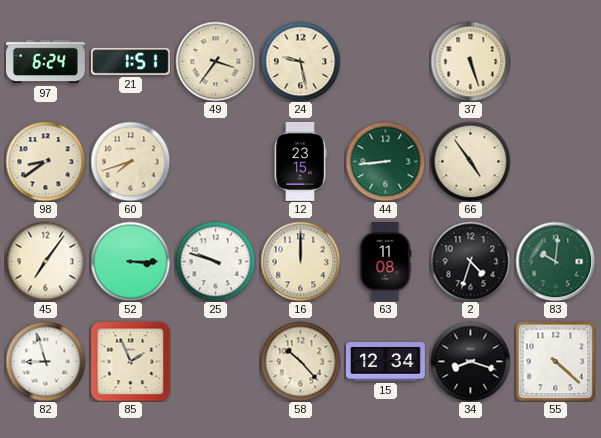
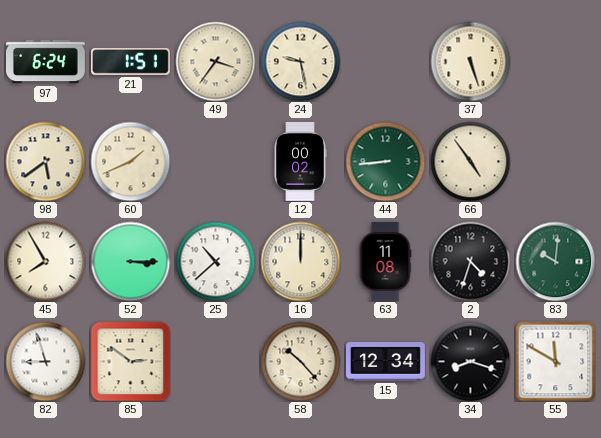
98: 8:39 -> 5:39
60: 7:42 -> 1:41
12: 23:15 -> 00:02
45: 7:06 -> 7:55
25: 9:48 -> 10:38
85: 1:56 -> 2:51
55: 4:22 -> 11:50
